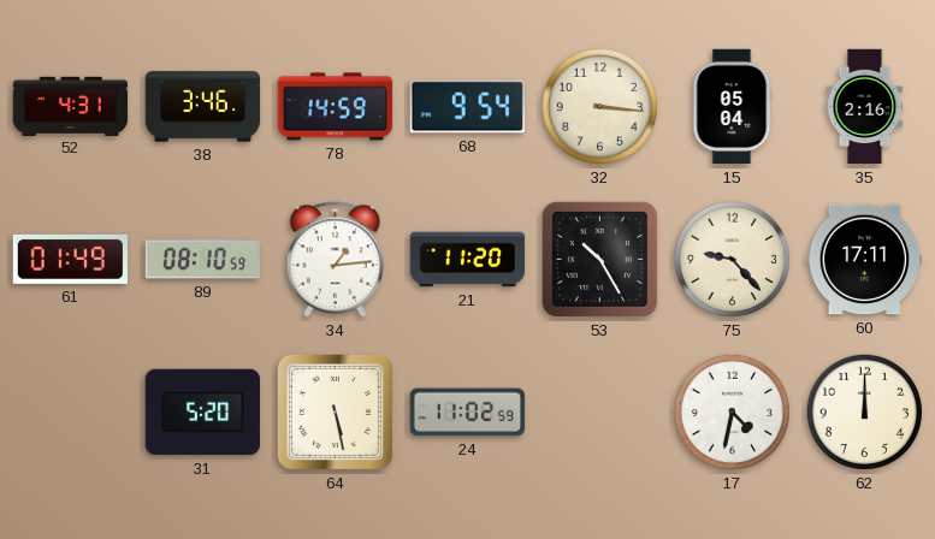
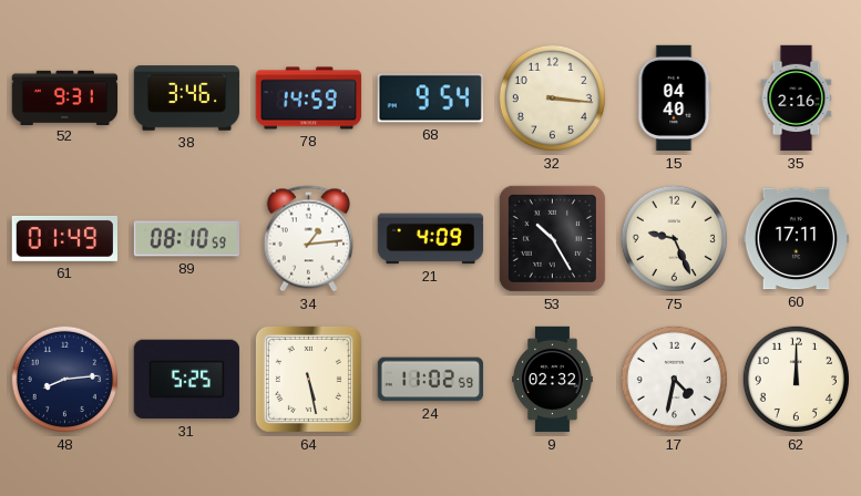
52: 4:31 -> 9:31
15: 05:04 -> 04:40
21: 11:20 -> 4:09
75: 9:23 -> 9:26
48: none -> 8:14
31: 5:20 -> 5:25
9: none -> 02:32
